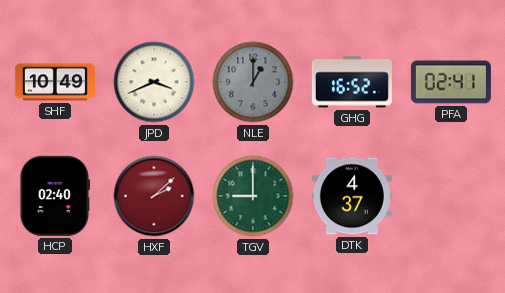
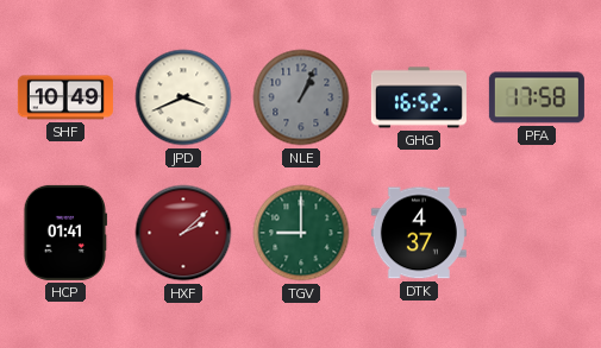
NLE: 1:00 -> 1:04
PFA: 02:41 -> 17:58
HCP: 02:40 -> 01:41
